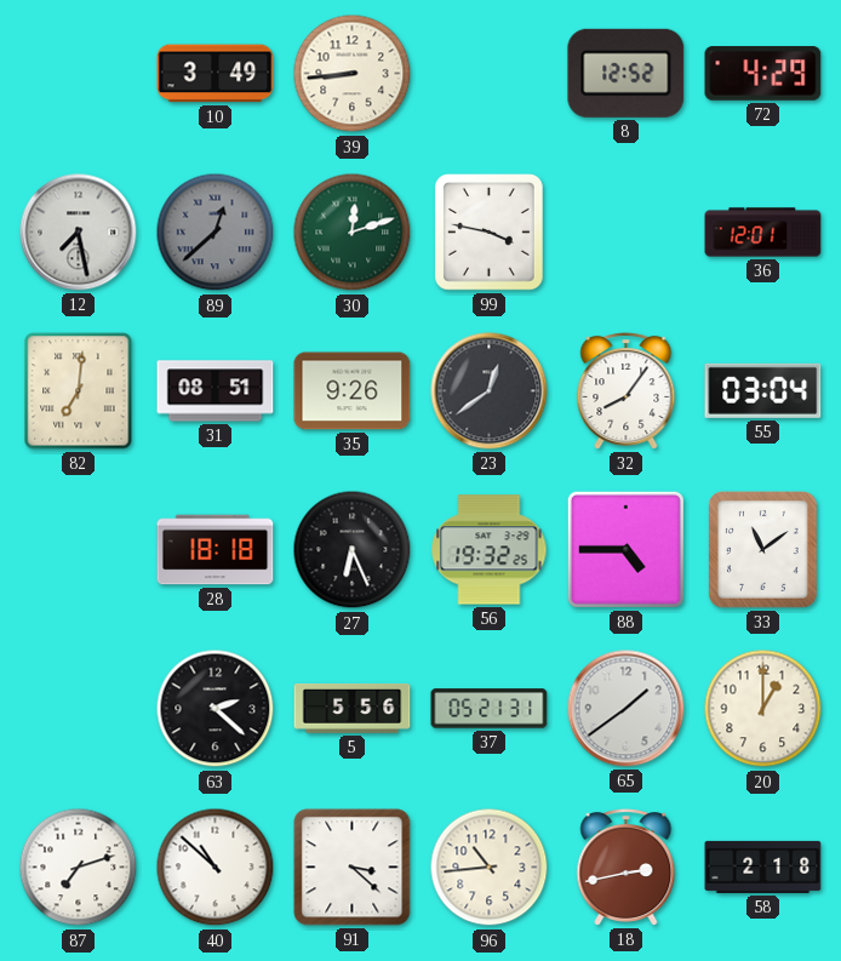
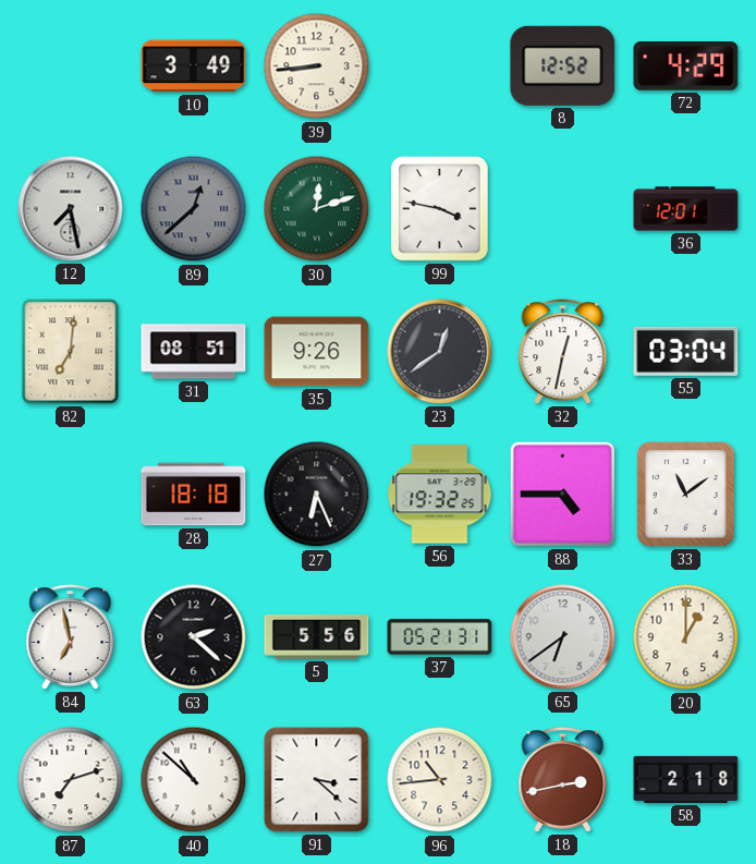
32: 8:06 -> 12:32
84: none -> 6:58
65: 1:39 -> 6:39
